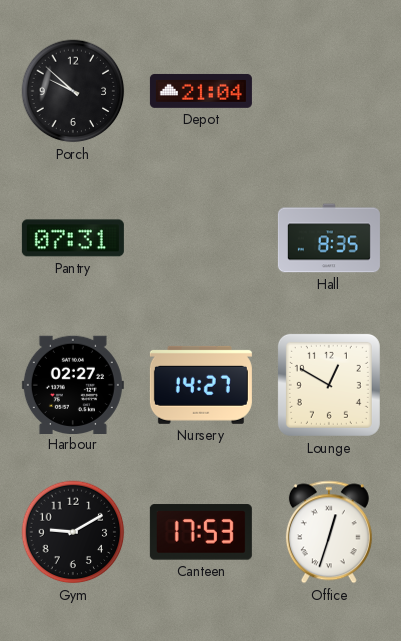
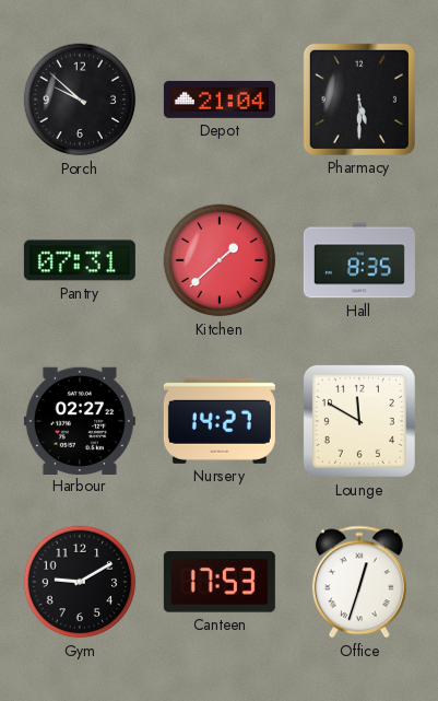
Pharmacy: none -> 5:30
Kitchen: none -> 1:38
Lounge: 12:50 -> 11:50
